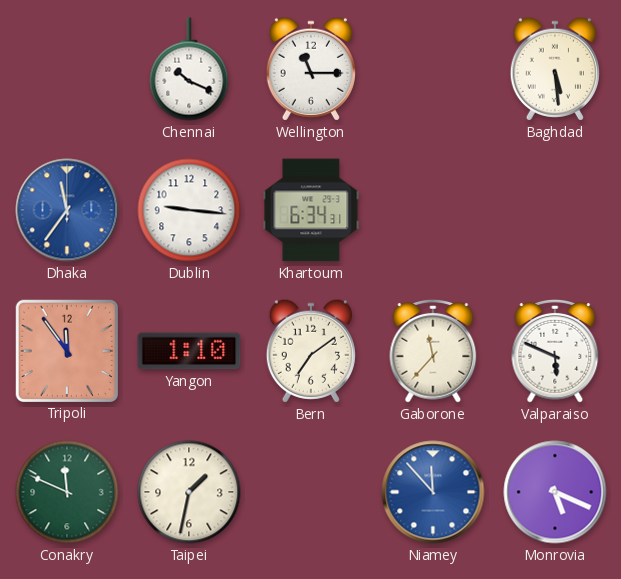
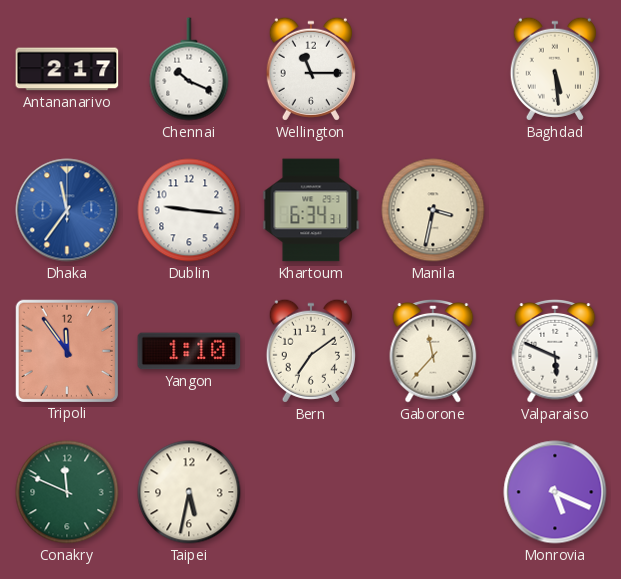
Antananarivo: none -> 2:17
Manila: none -> 3:32
Taipei: 1:32 -> 5:32
Niamey: 11:53 -> none
